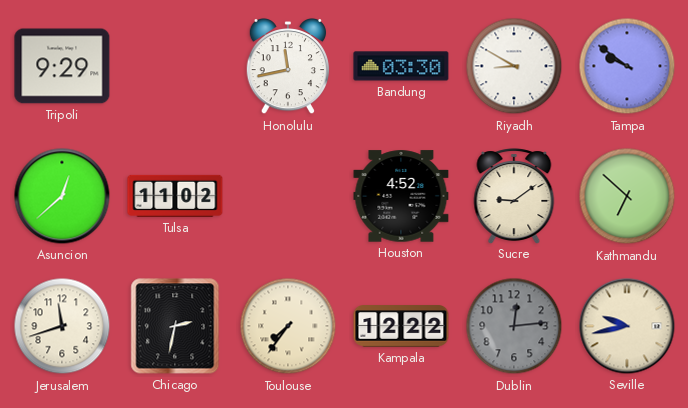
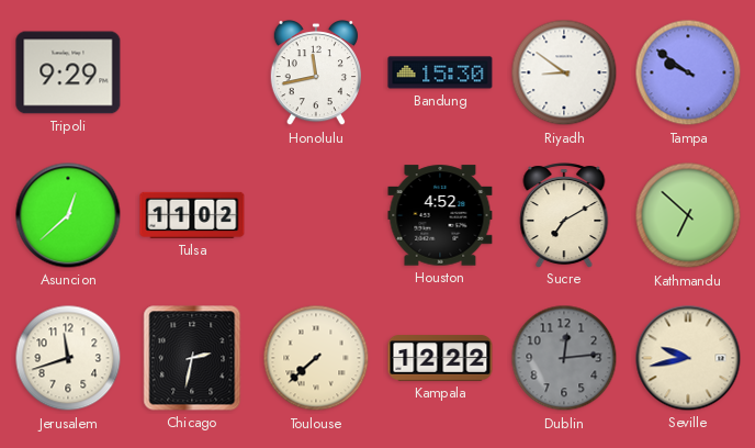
Bandung: 03:30 -> 15:30
Riyadh: 8:50 -> 8:51
Sucre: 9:09 -> 7:10
Toulouse: 7:36 -> 7:38
